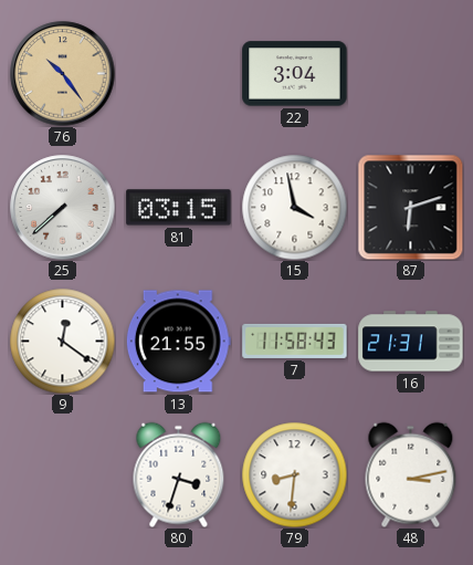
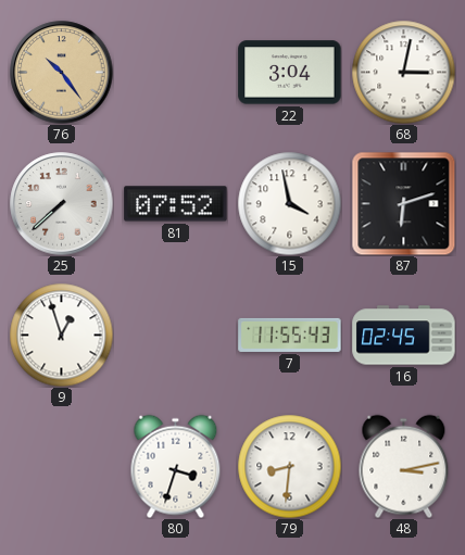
68: none -> 3:02
81: 03:15 -> 07:52
9: 12:21 -> 12:57
13: 21:55 -> none
7: 11:58 -> 11:55
16: 21:31 -> 02:45
